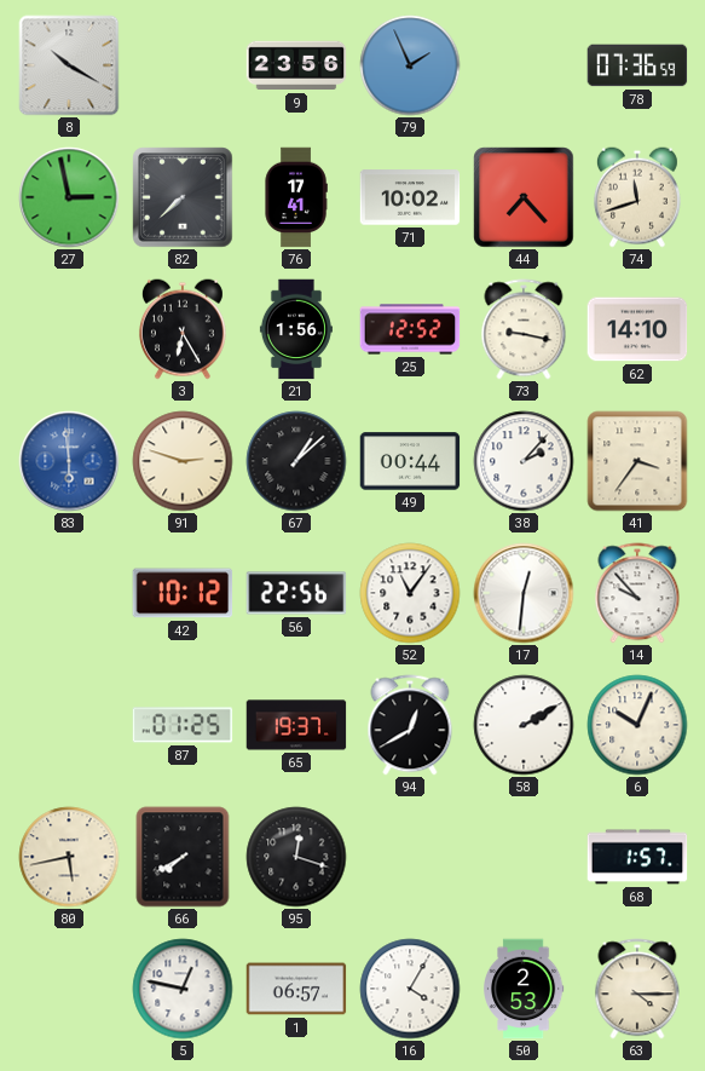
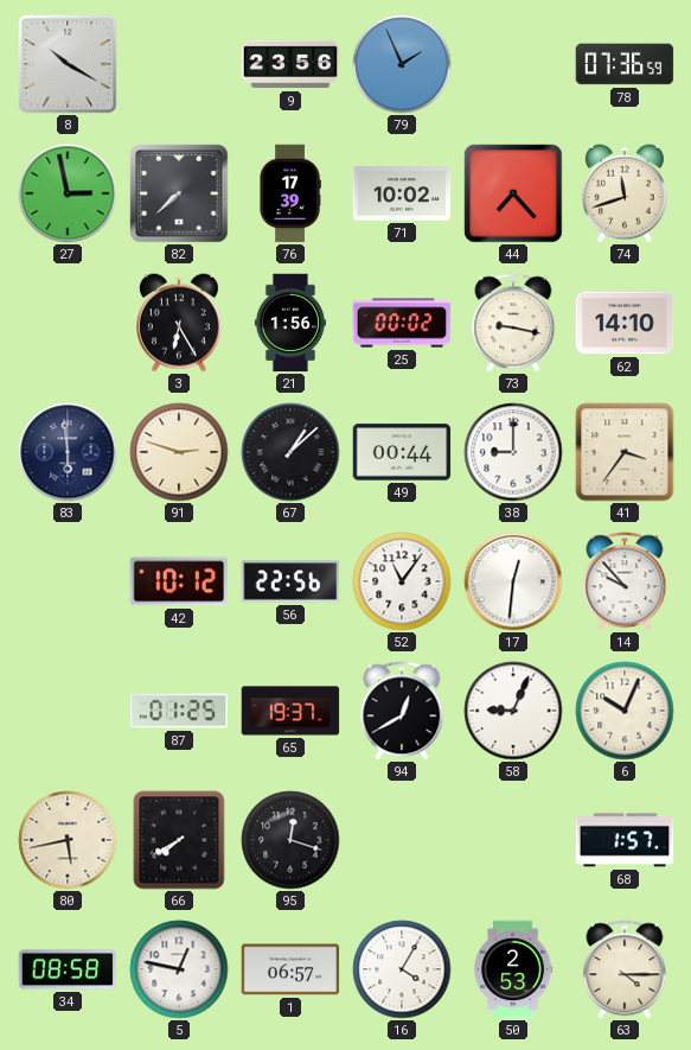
76: 17:41 -> 17:39
25: 12:52 -> 00:02
83 dial: blue -> navy
38: 2:07 -> 9:00
58: 2:10 -> 9:04
34: none -> 08:58
